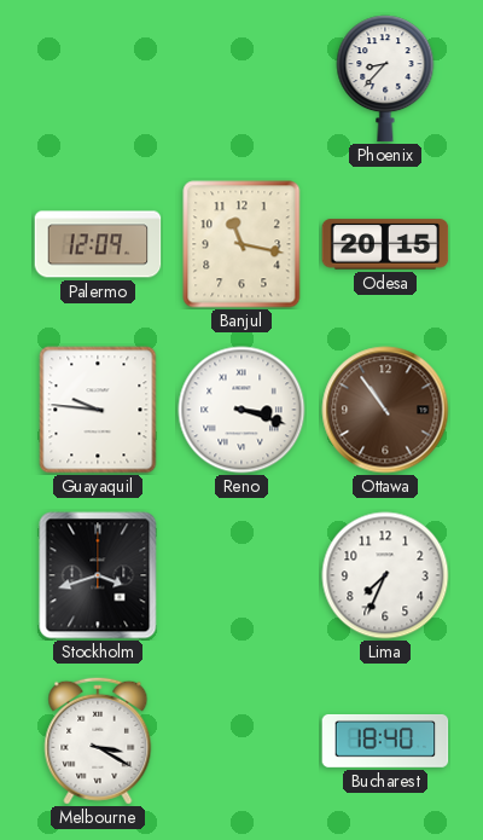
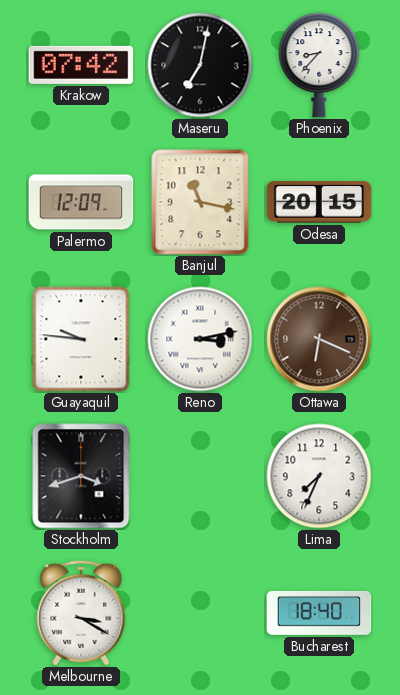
Krakow: none -> 07:42
Maseru: none -> 7:02
Reno: 3:18 -> 3:13
Ottawa: 10:54 -> 6:19
